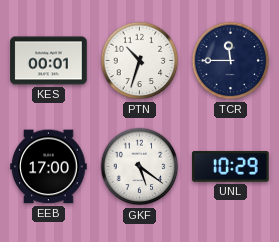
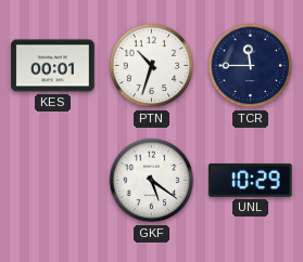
EEB: 17:00 -> none
